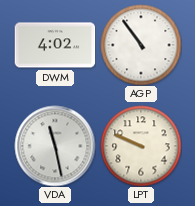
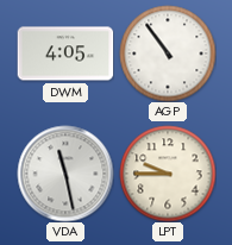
DWM: 4:02 -> 4:05
LPT: 9:49 -> 9:45
